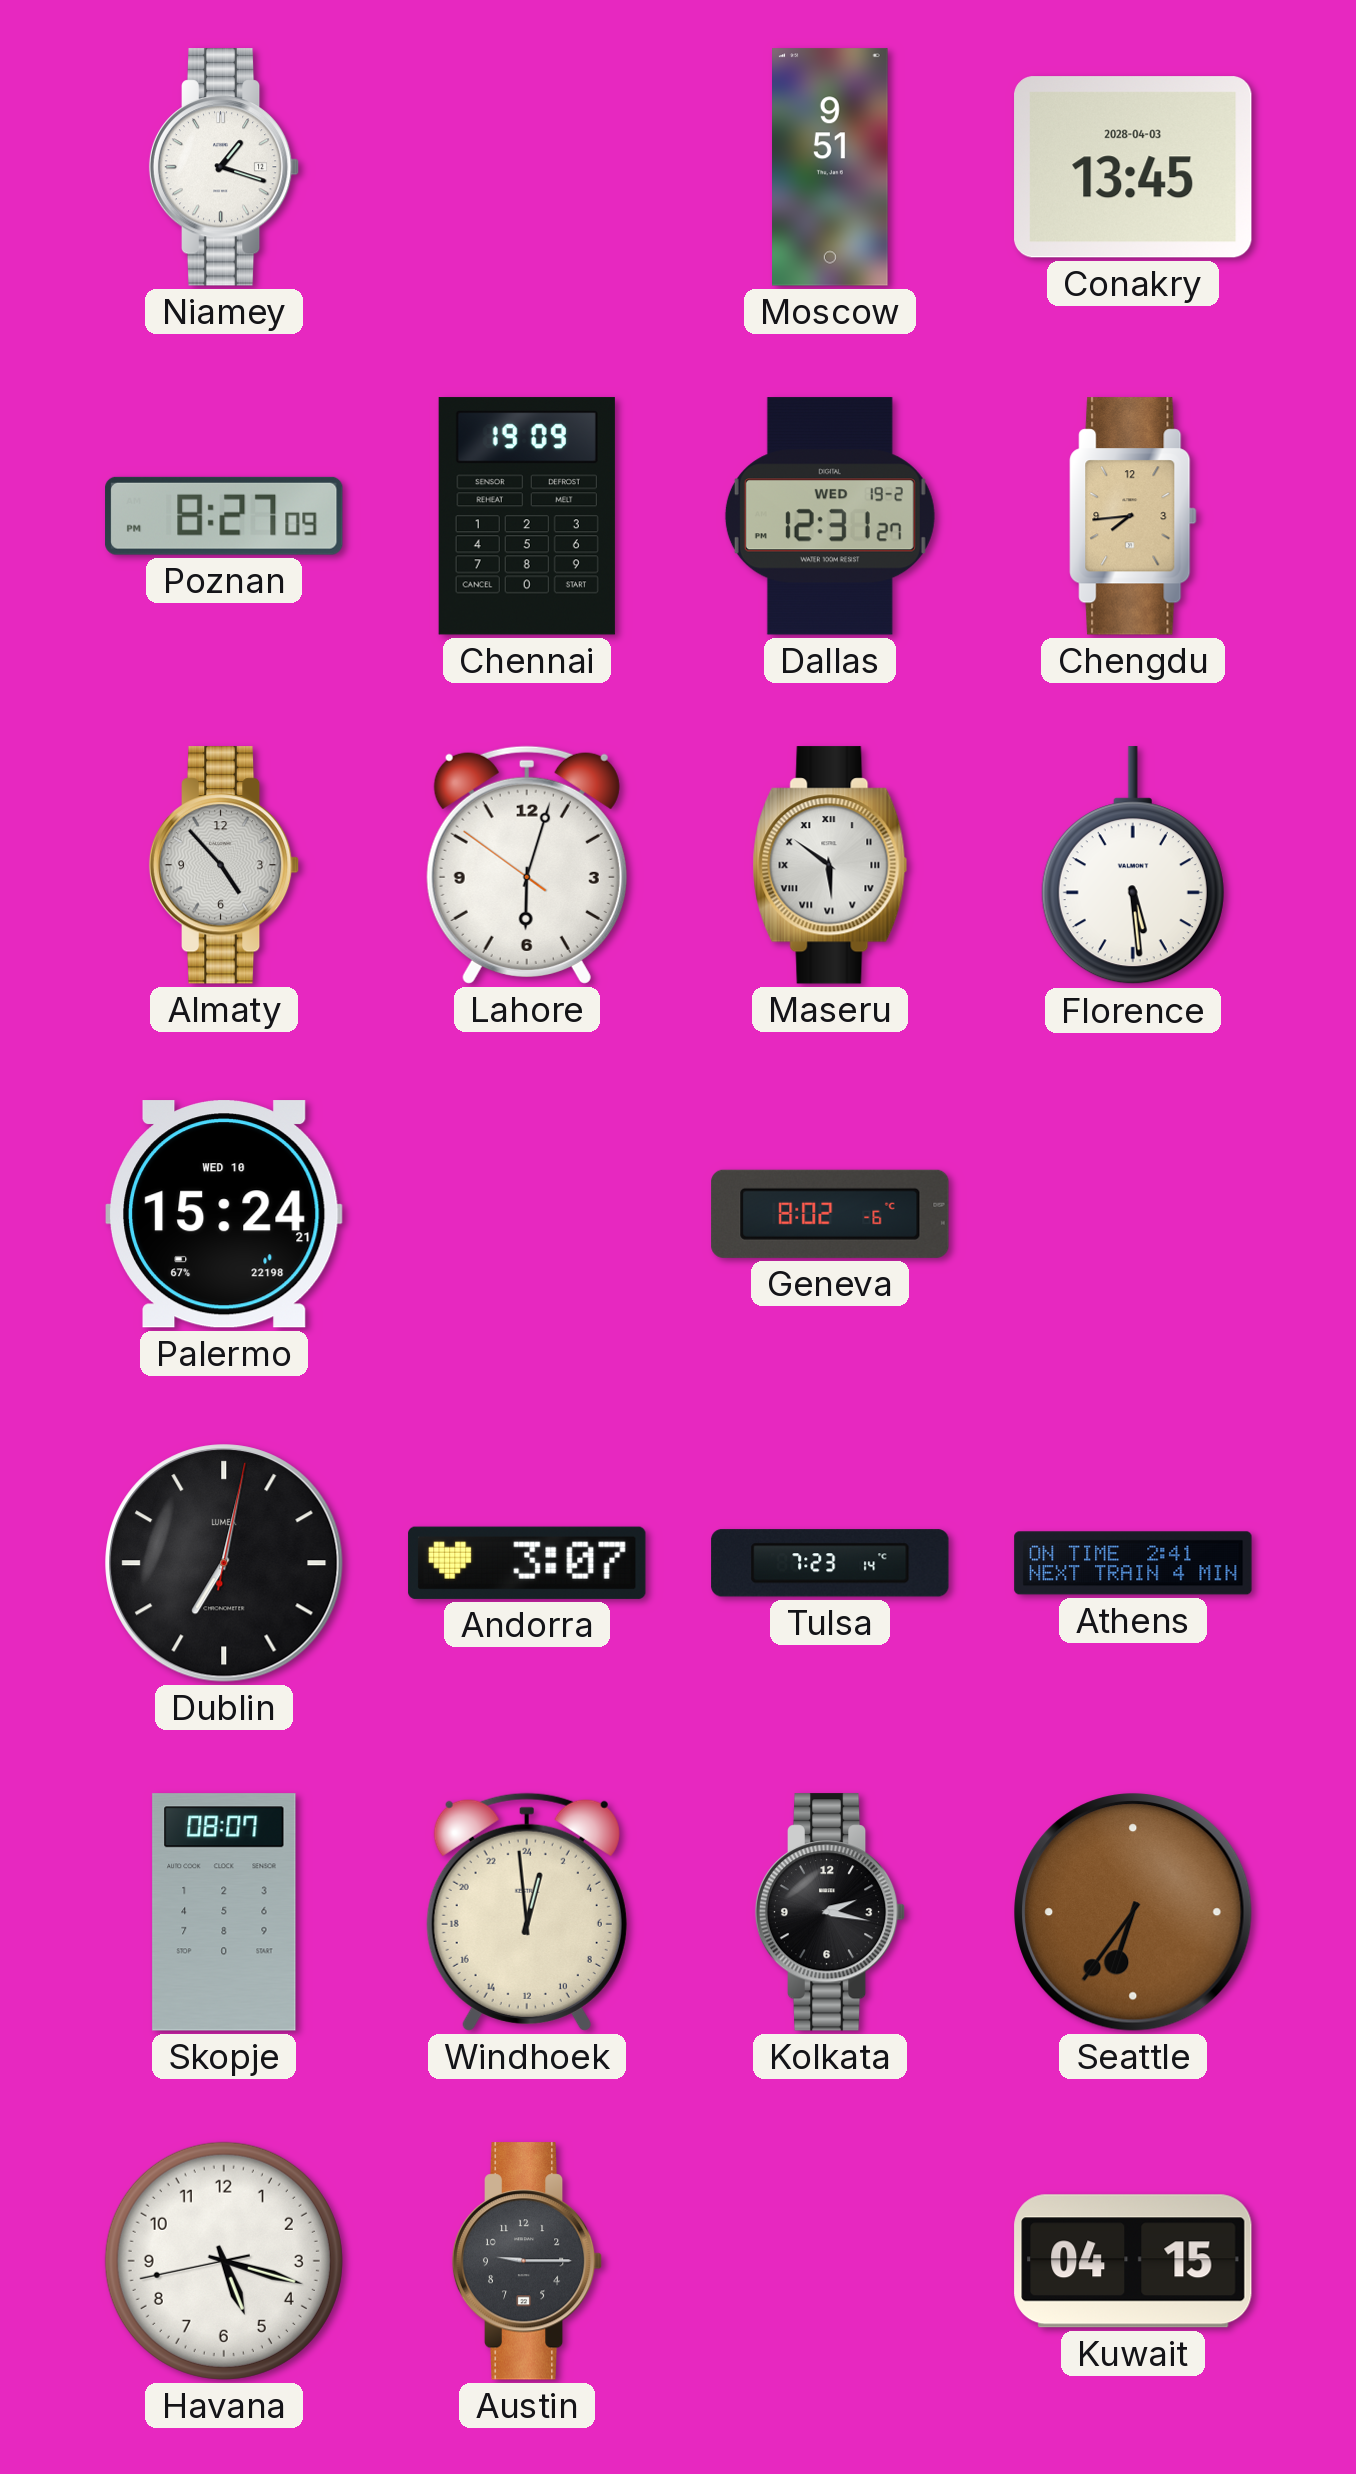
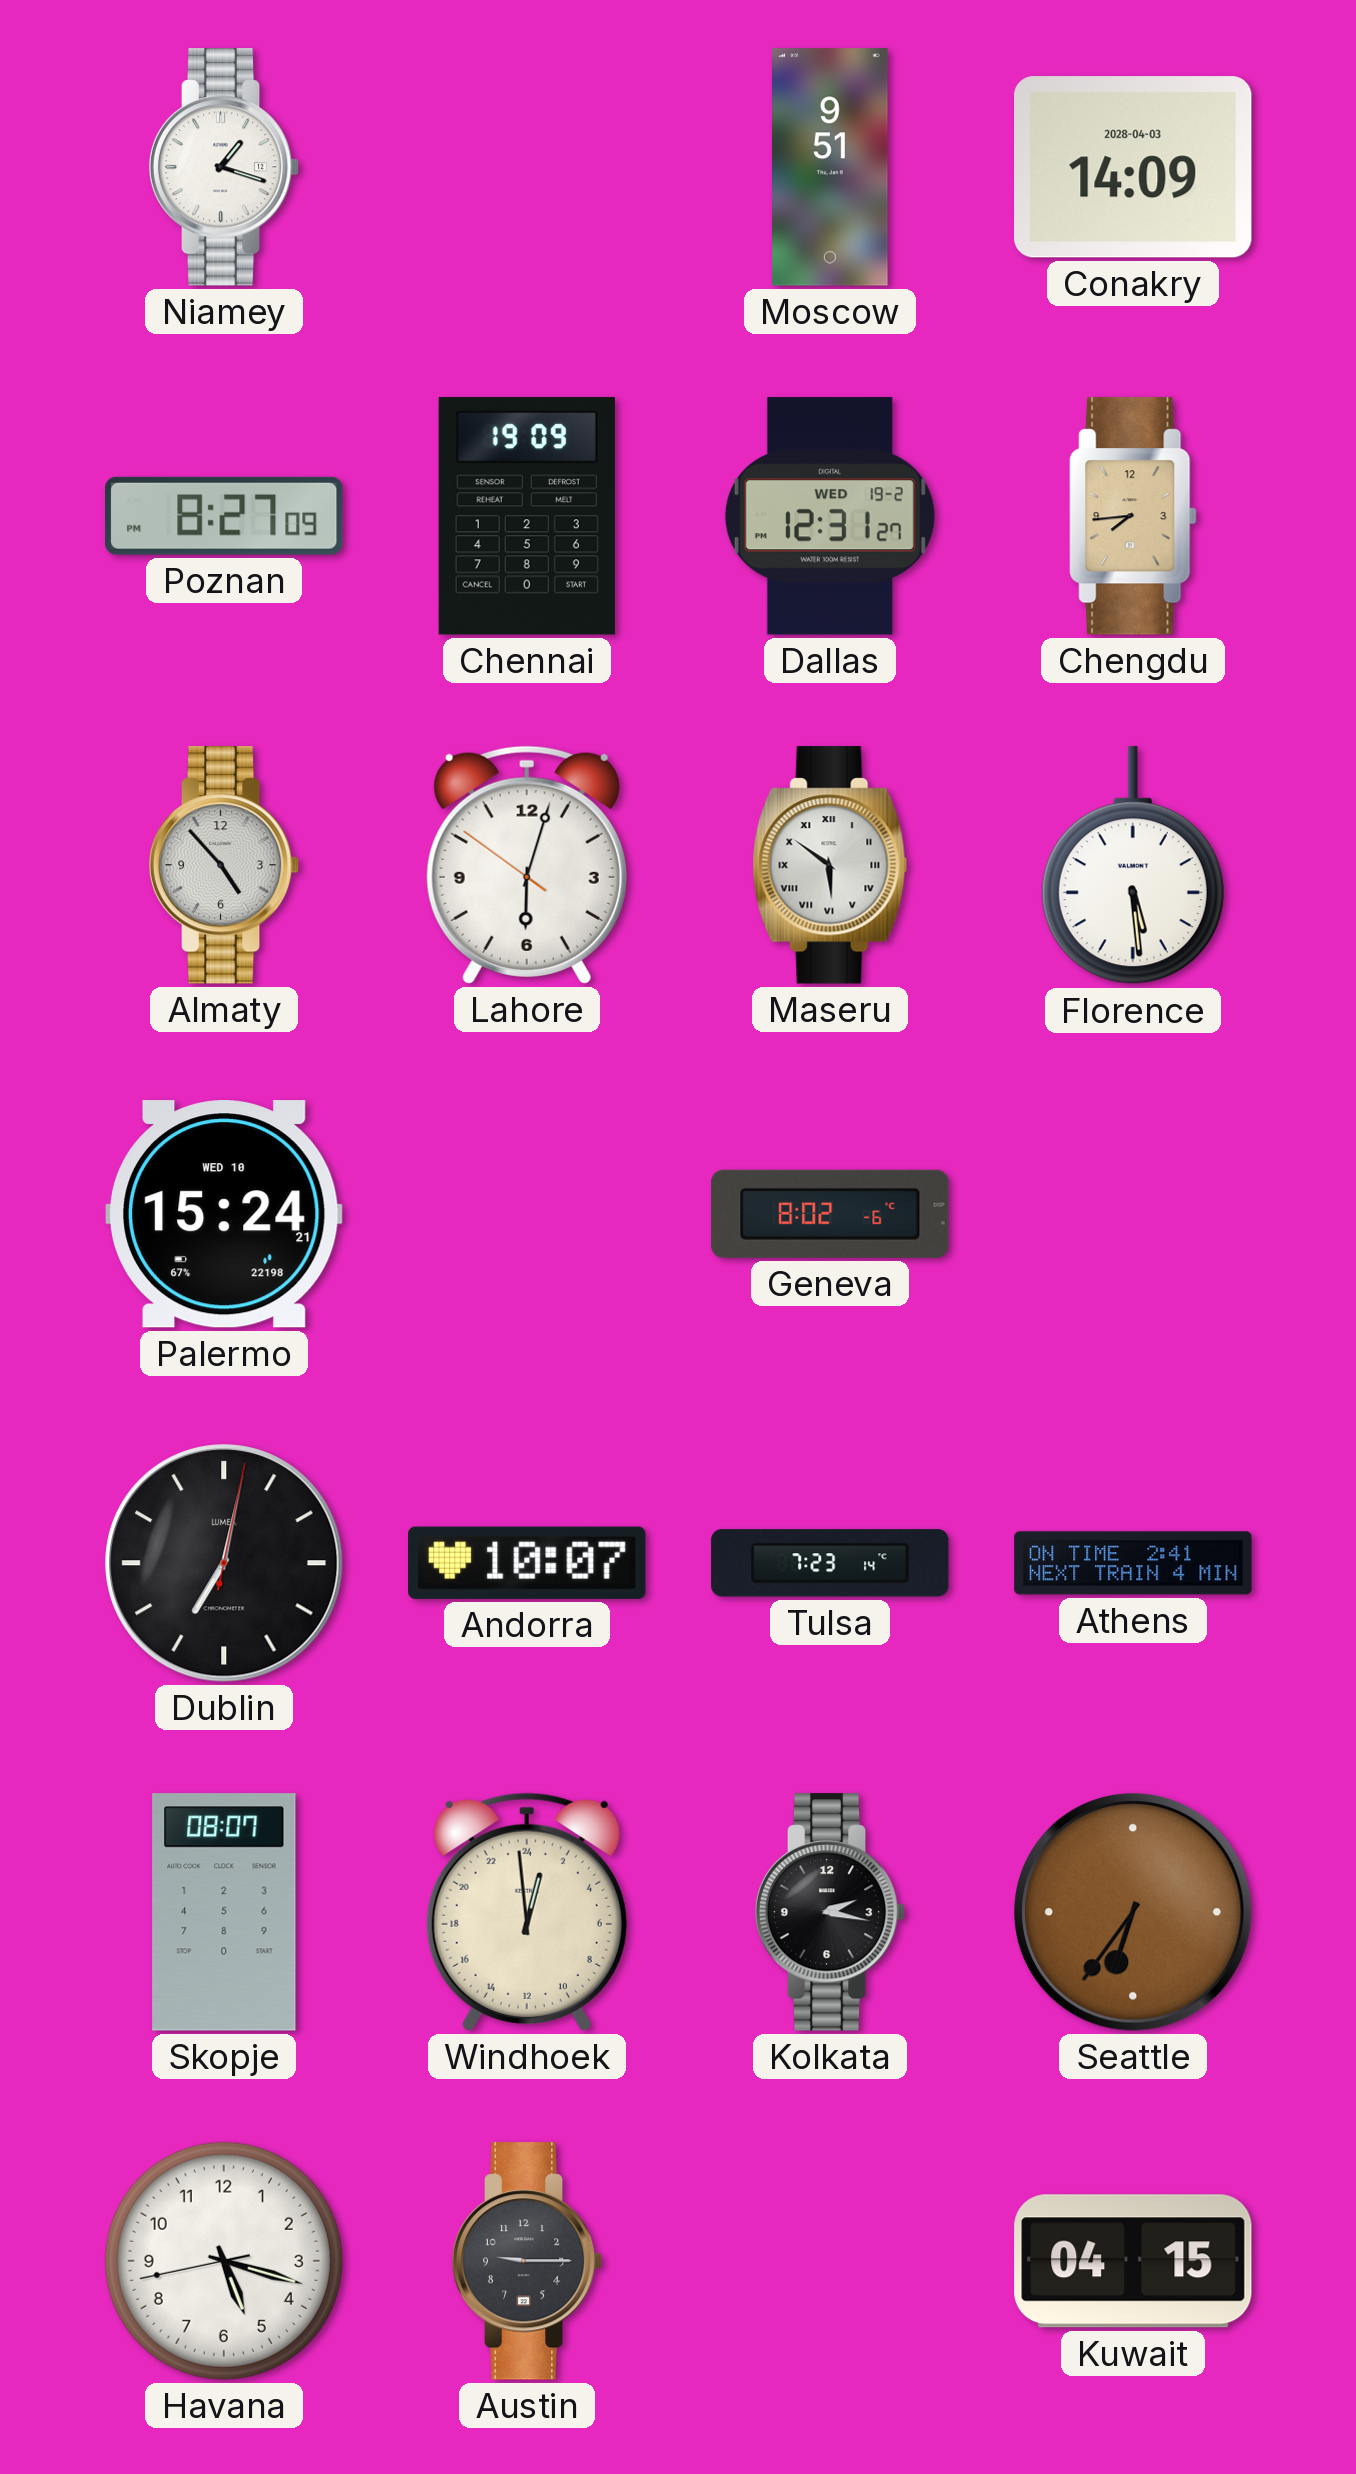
Conakry: 13:45 -> 14:09
Andorra: 3:07 -> 10:07
